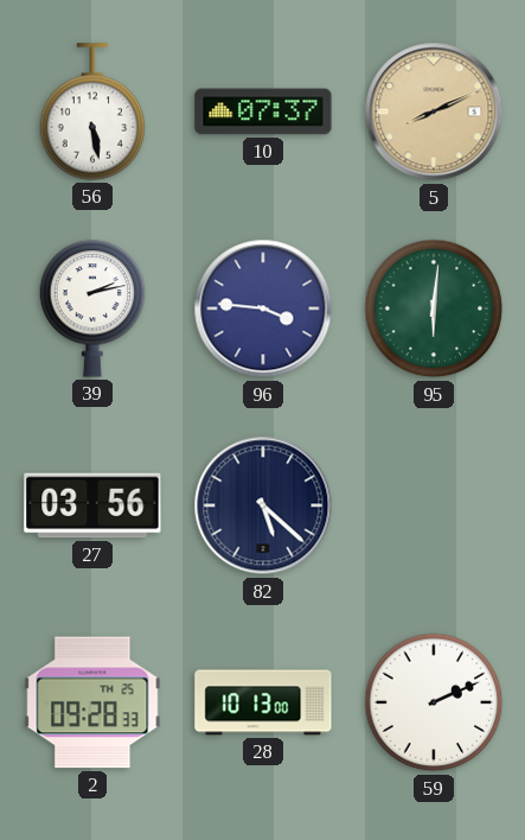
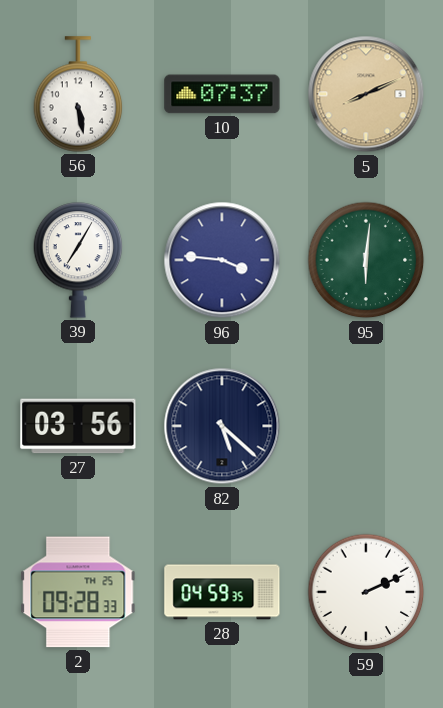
39: 2:13 -> 7:05
28: 10:13 -> 04:59
